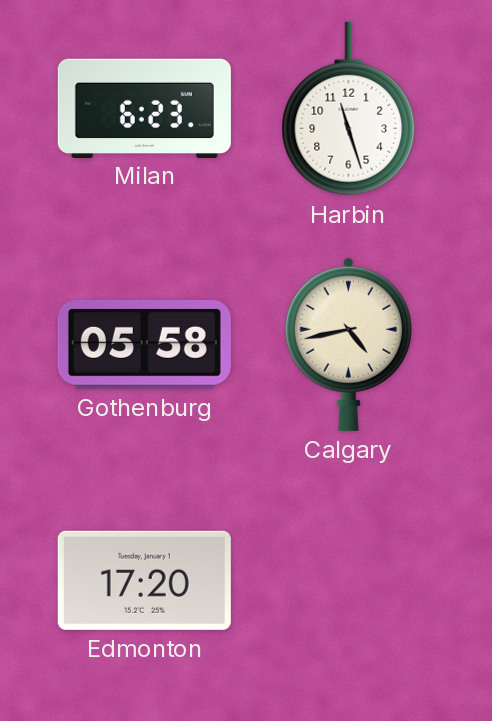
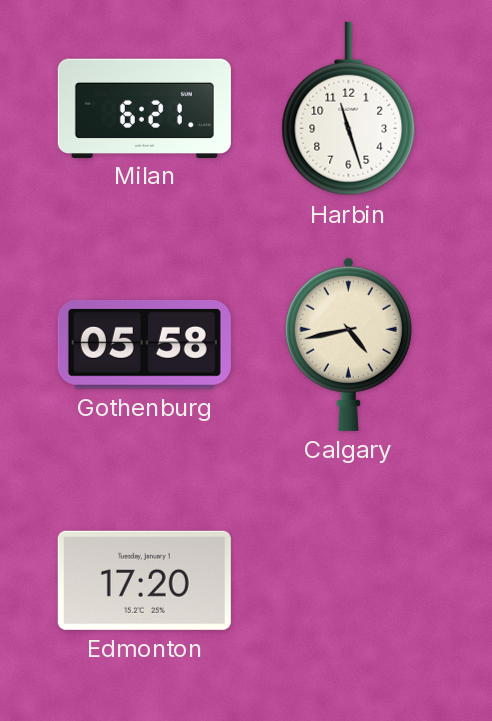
Milan: 6:23 -> 6:21
